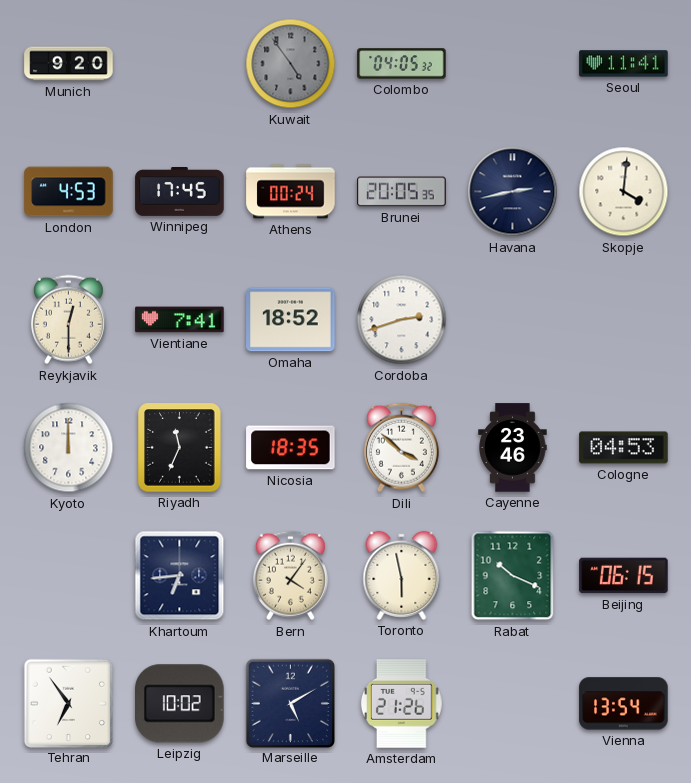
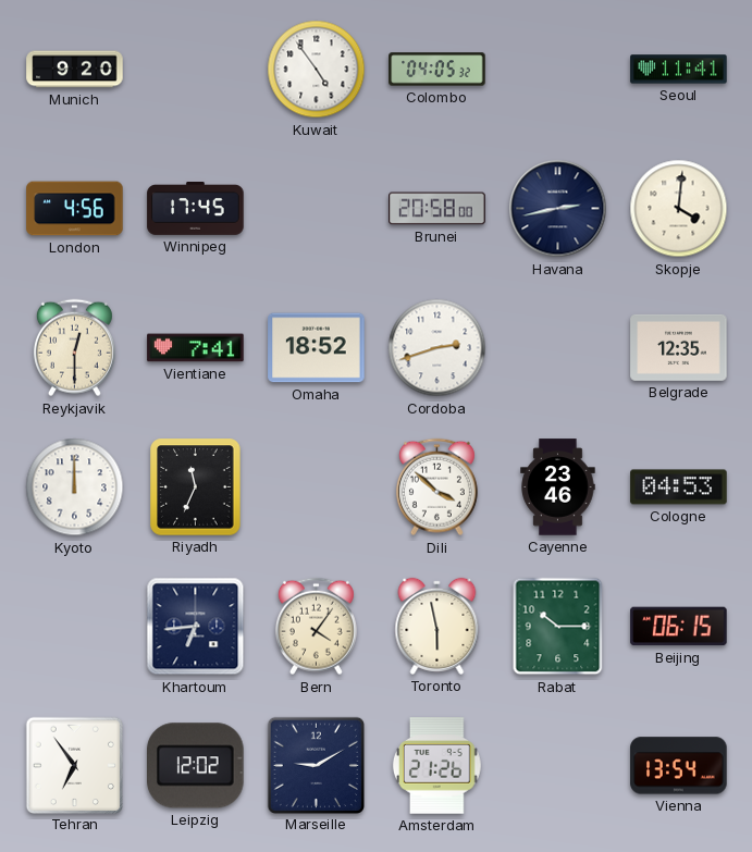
Kuwait dial: grey -> white
London: 4:53 -> 4:56
Athens: 00:24 -> none
Brunei: 20:05 -> 20:58
Belgrade: none -> 12:35
Nicosia: 18:35 -> none
Rabat: 10:19 -> 10:15
Leipzig: 10:02 -> 12:02
Marseille: 5:10 -> 9:10
